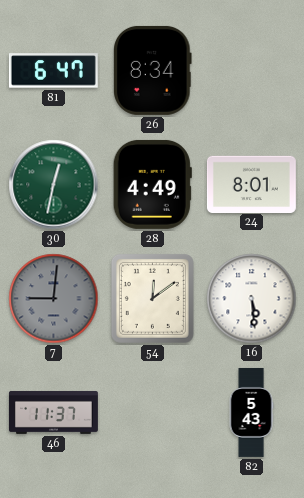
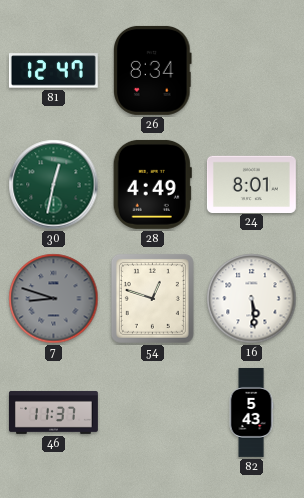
81: 6:47 -> 12:47
7: 9:01 -> 8:48
54: 12:09 -> 12:48
